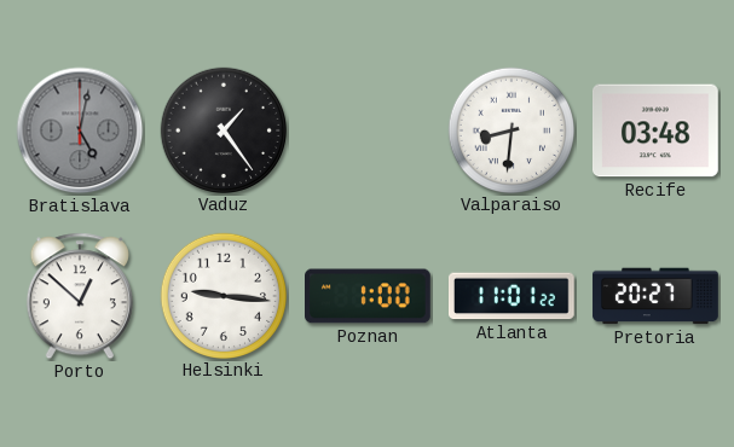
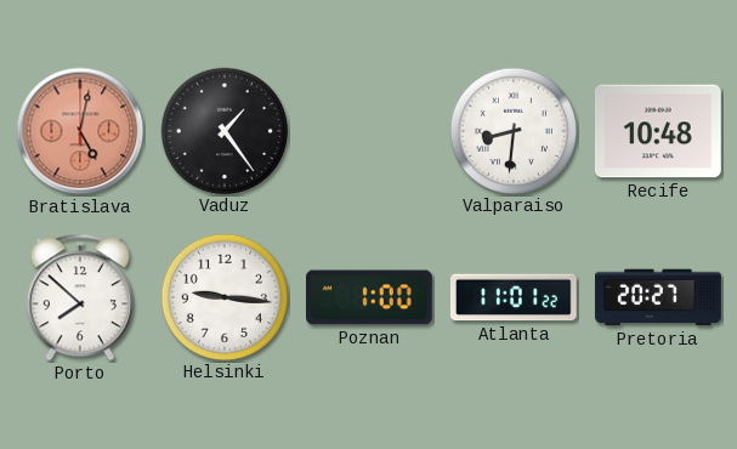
Bratislava dial: grey -> salmon
Recife: 03:48 -> 10:48
Porto: 12:52 -> 7:52
